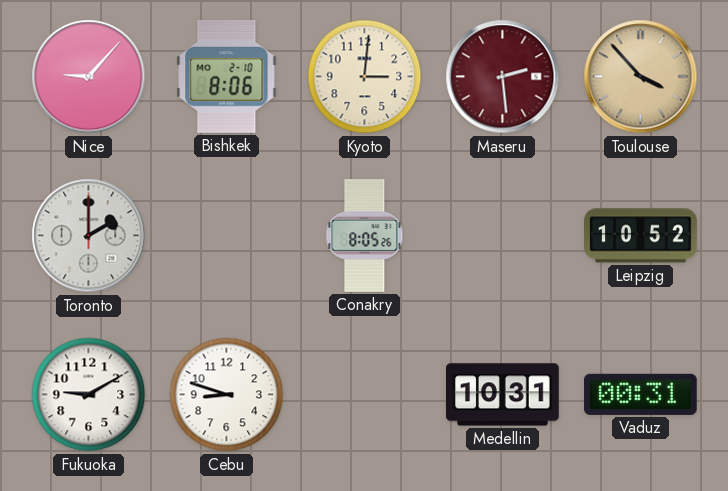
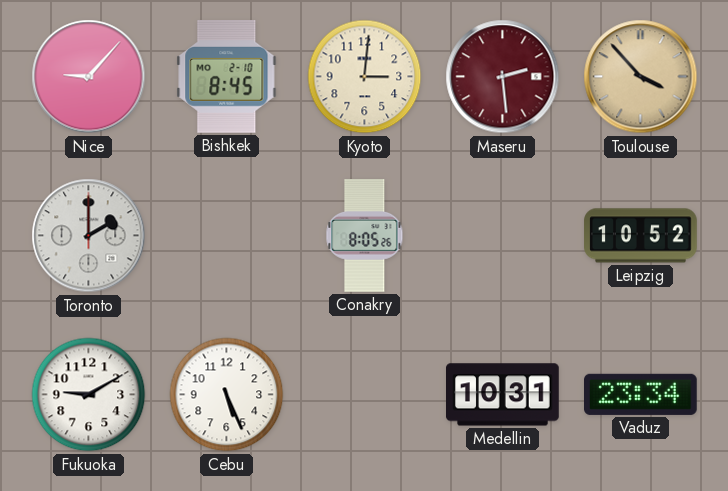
Bishkek: 8:06 -> 8:45
Cebu: 8:48 -> 5:26
Vaduz: 00:31 -> 23:34
